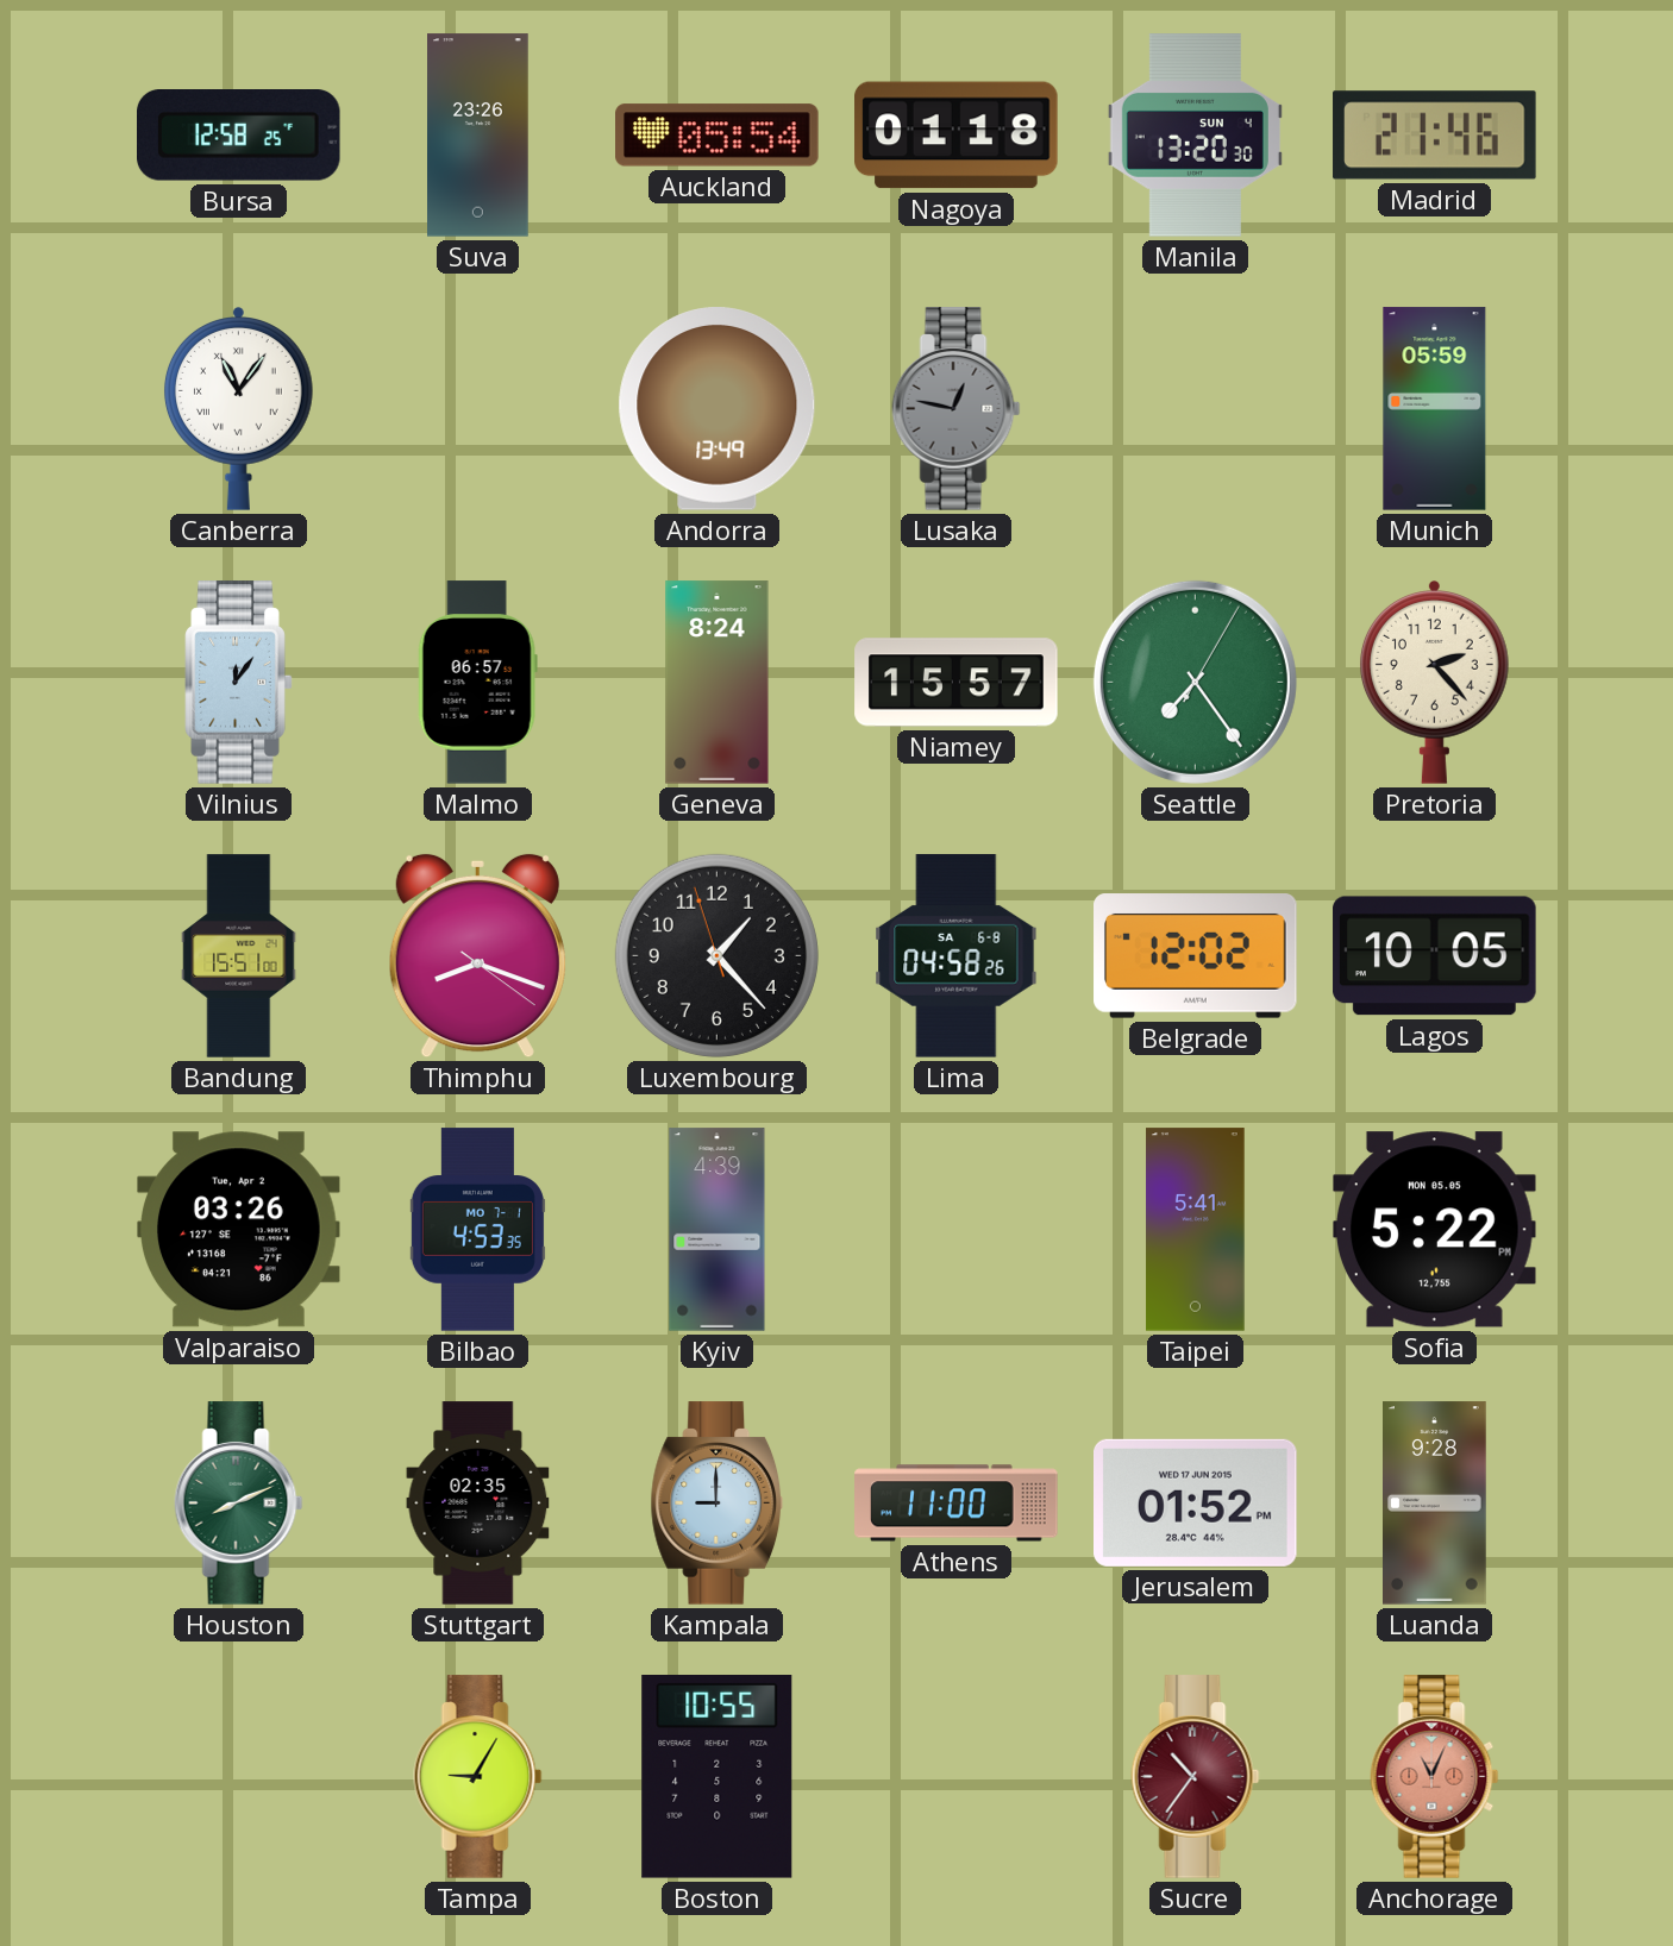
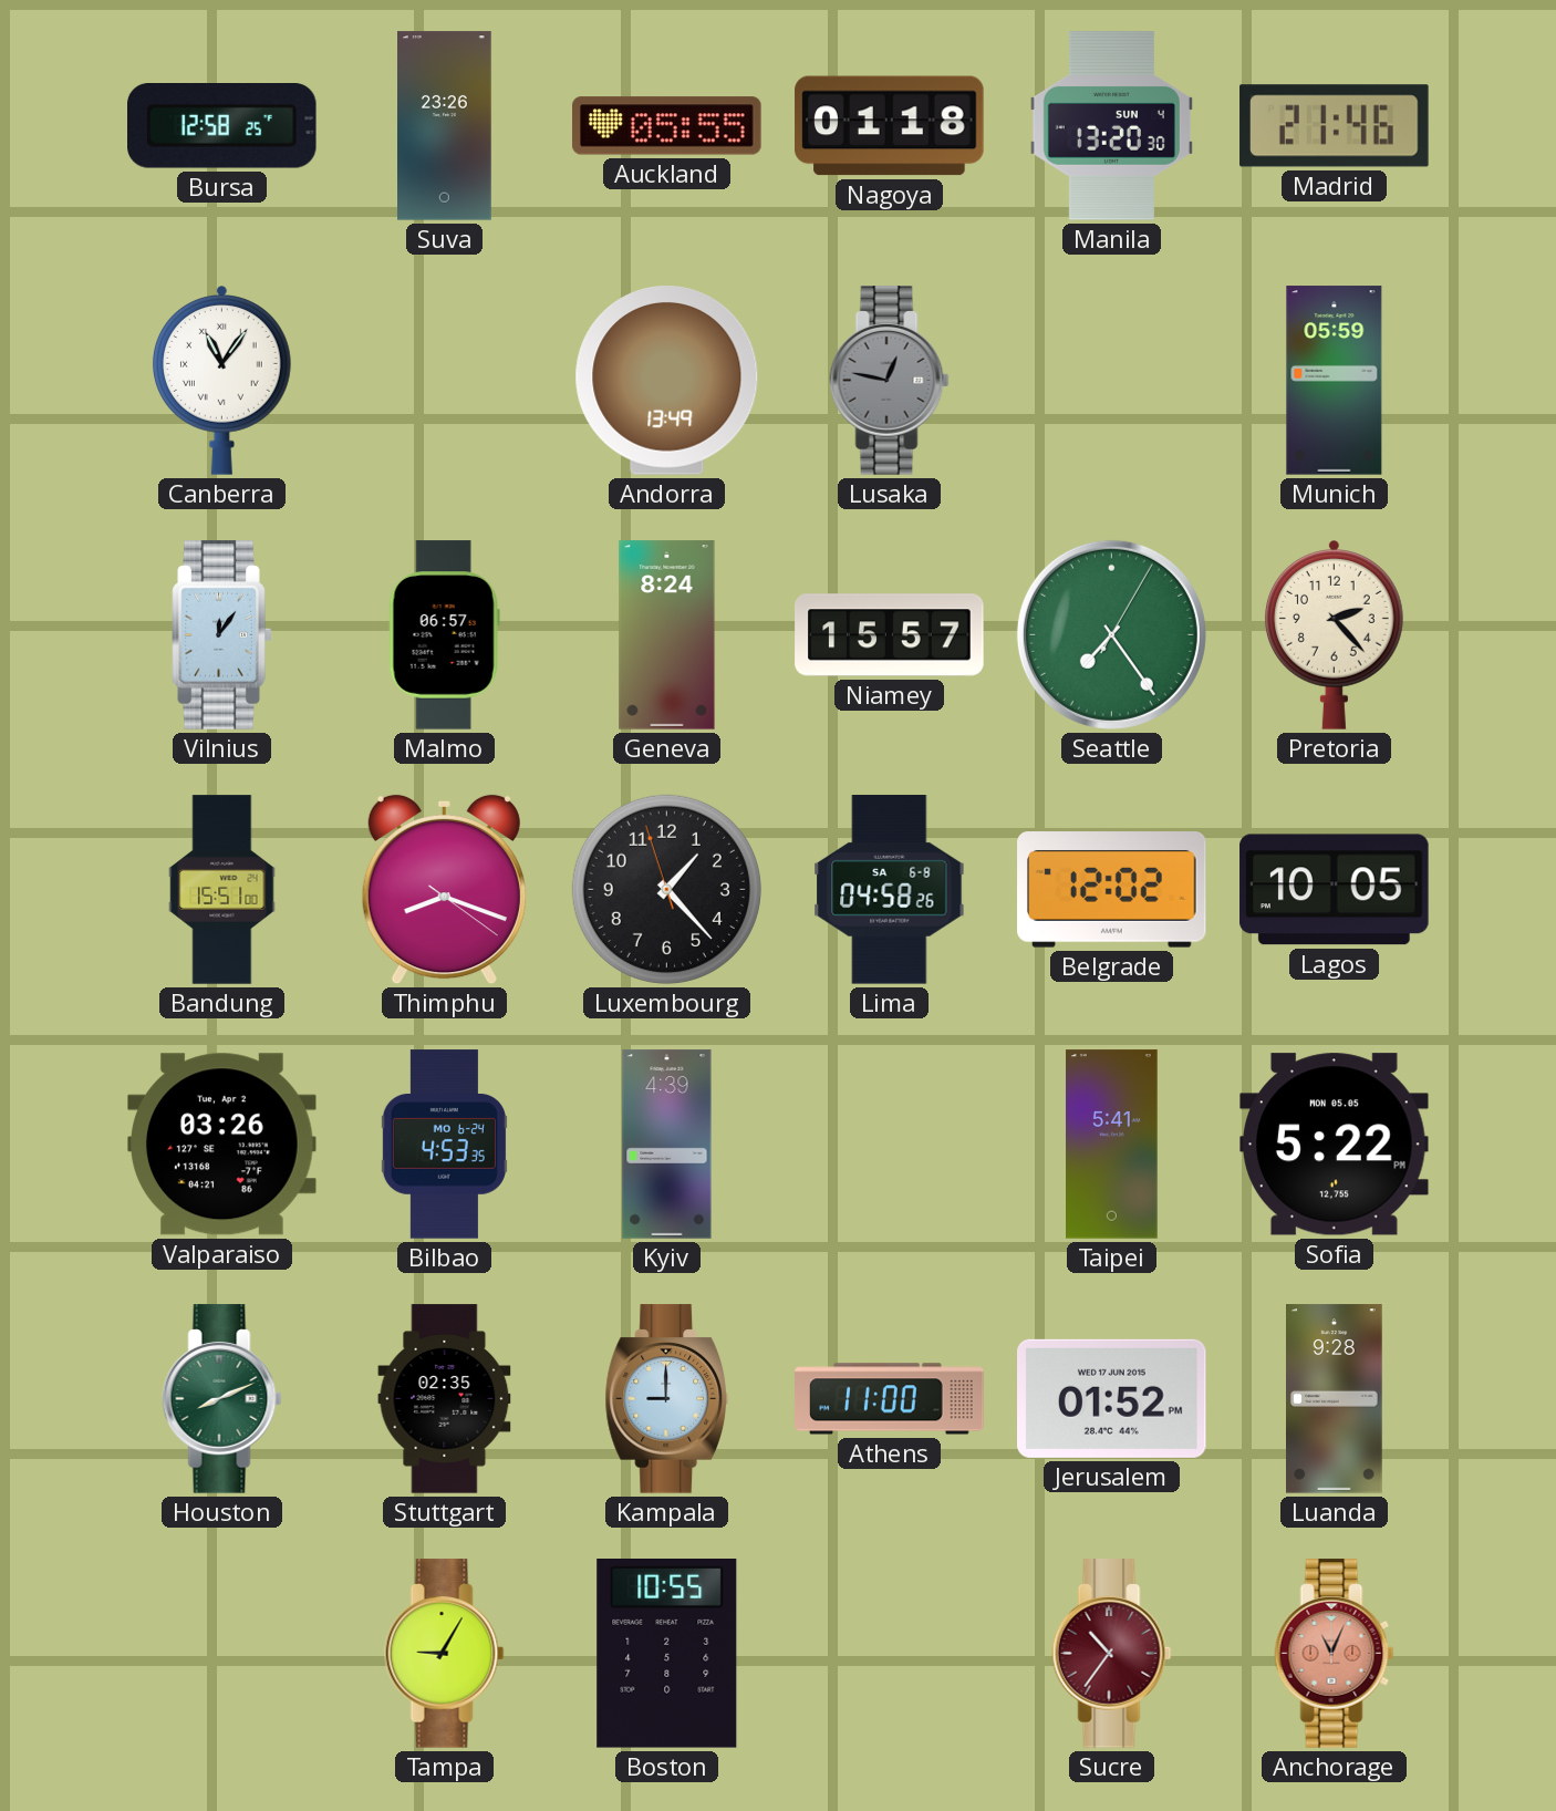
Auckland: 05:54 -> 05:55
Bilbao date: MO 7-1 -> MO 6-24
